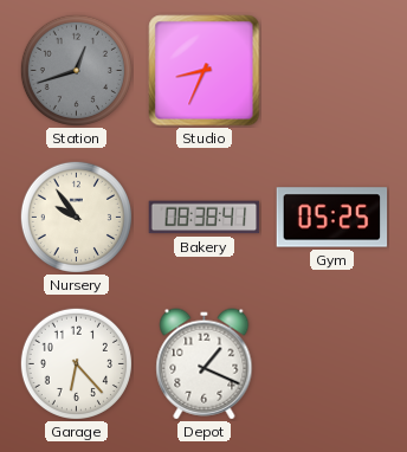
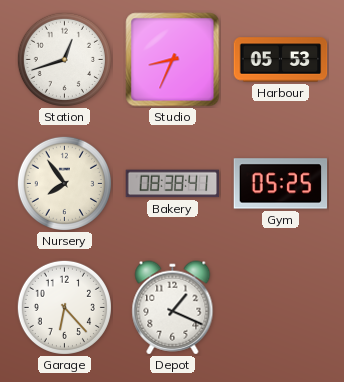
Station dial: grey -> white
Harbour: none -> 05:53
Nursery: 9:54 -> 7:54
